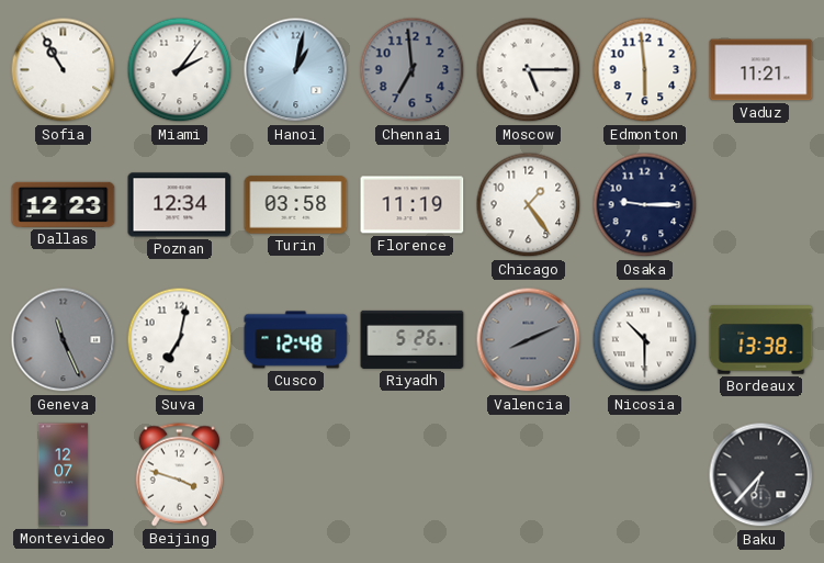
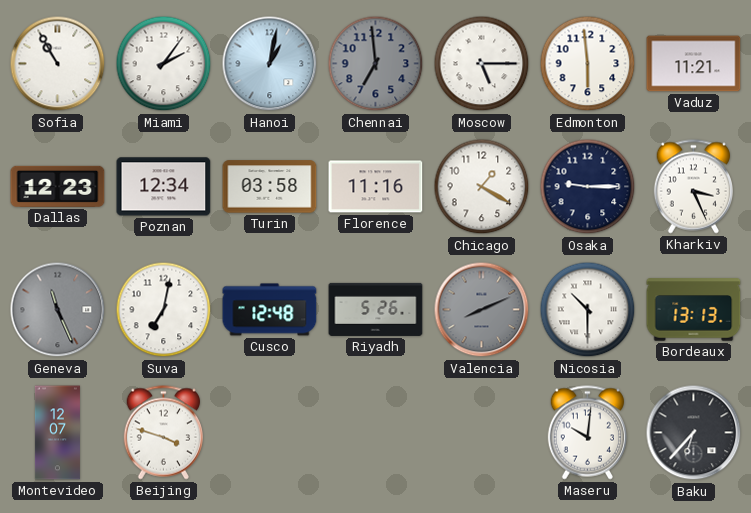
Florence: 11:19 -> 11:16
Chicago: 1:24 -> 1:20
Kharkiv: none -> 3:26
Bordeaux: 13:38 -> 13:13
Maseru: none -> 10:01
